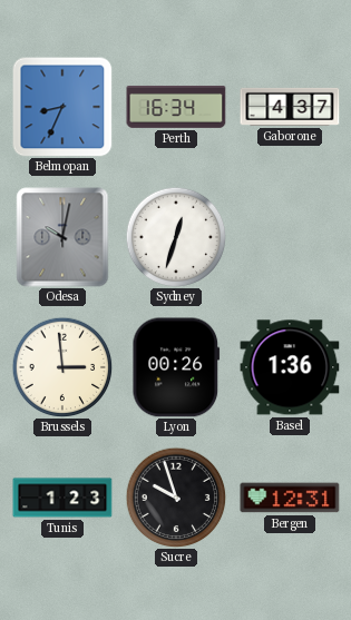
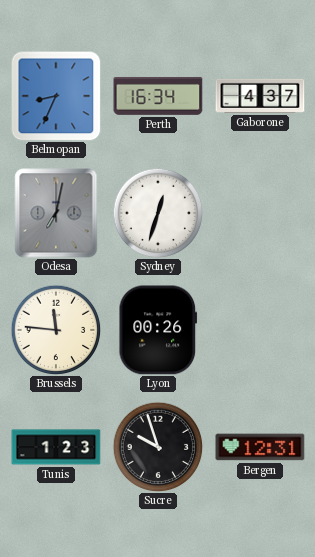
Odesa: 10:02 -> 7:02
Brussels: 2:59 -> 11:46
Basel: 1:36 -> none
